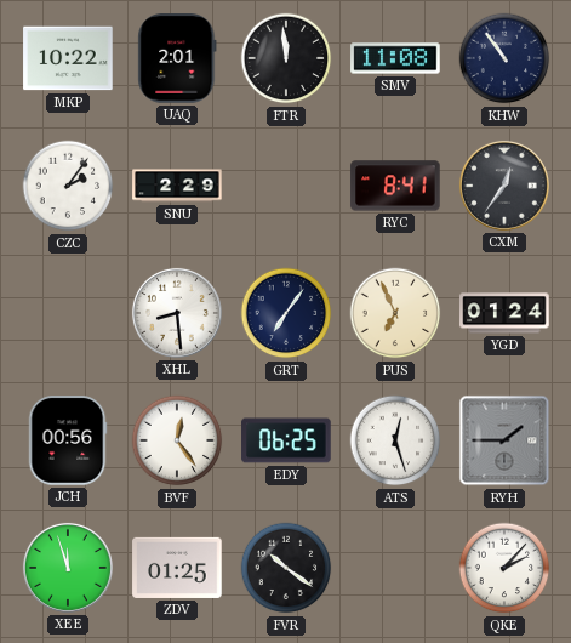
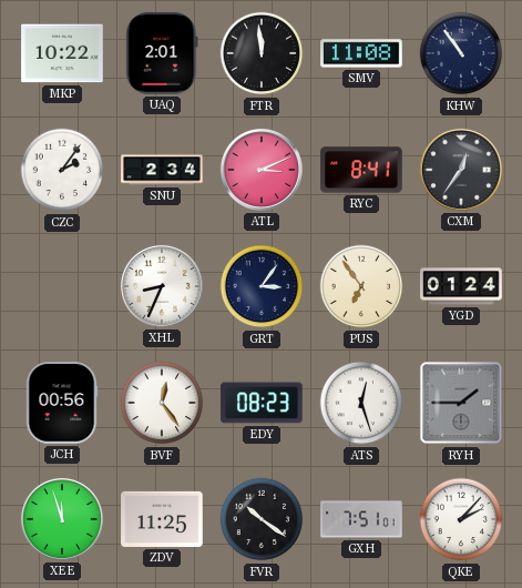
SNU: 2:29 -> 2:34
ATL: none -> 3:11
XHL: 8:29 -> 8:34
GRT: 7:06 -> 3:06
PUS: 6:56 -> 6:54
EDY: 06:25 -> 08:23
ZDV: 01:25 -> 11:25
GXH: none -> 7:51
